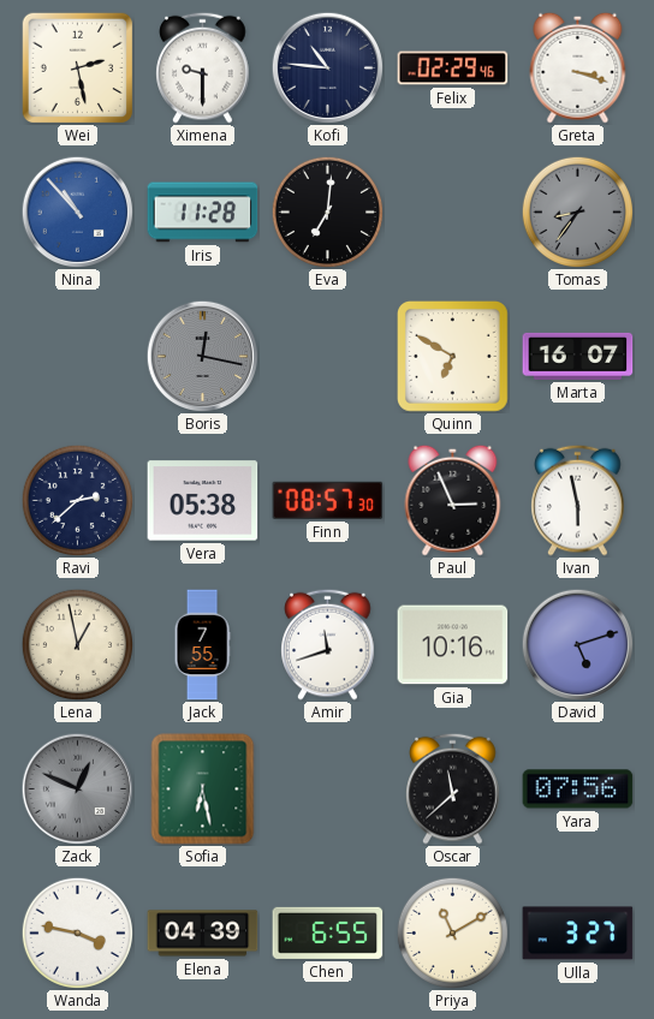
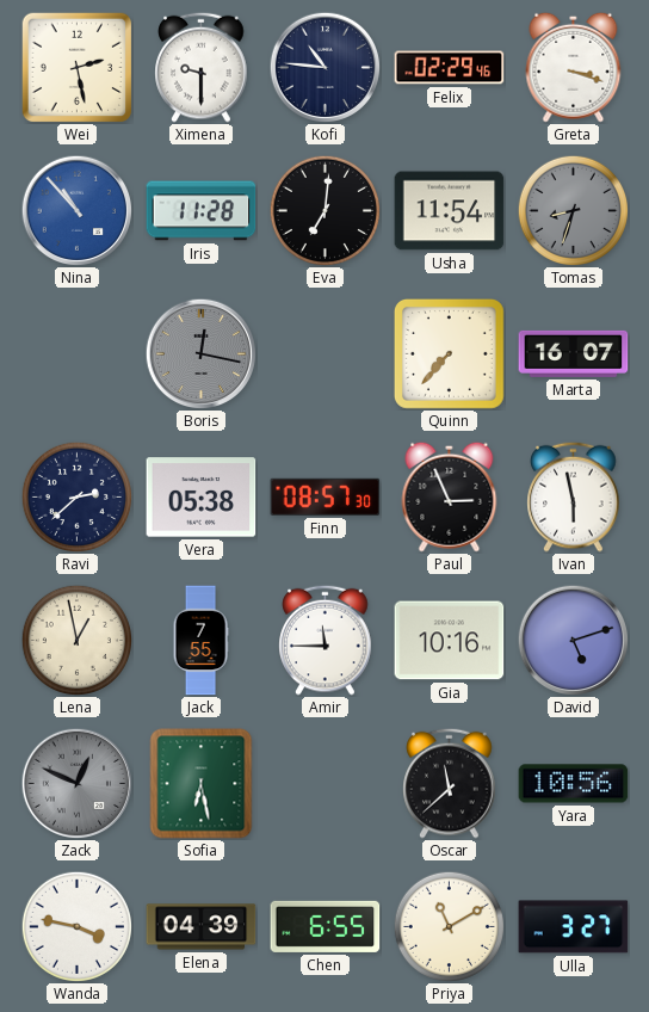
Usha: none -> 11:54
Tomas: 8:36 -> 8:33
Quinn: 6:50 -> 7:37
Amir: 11:42 -> 11:45
Yara: 07:56 -> 10:56
